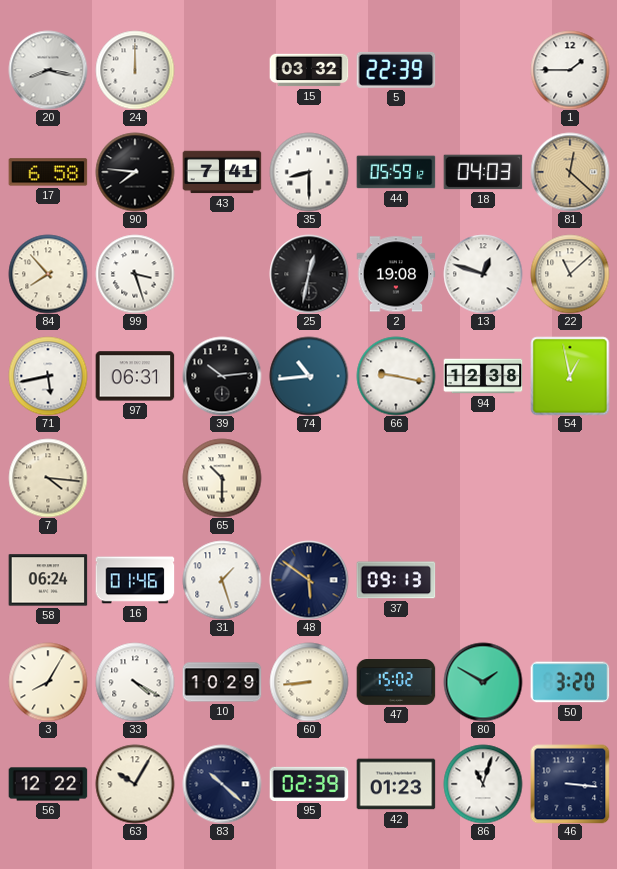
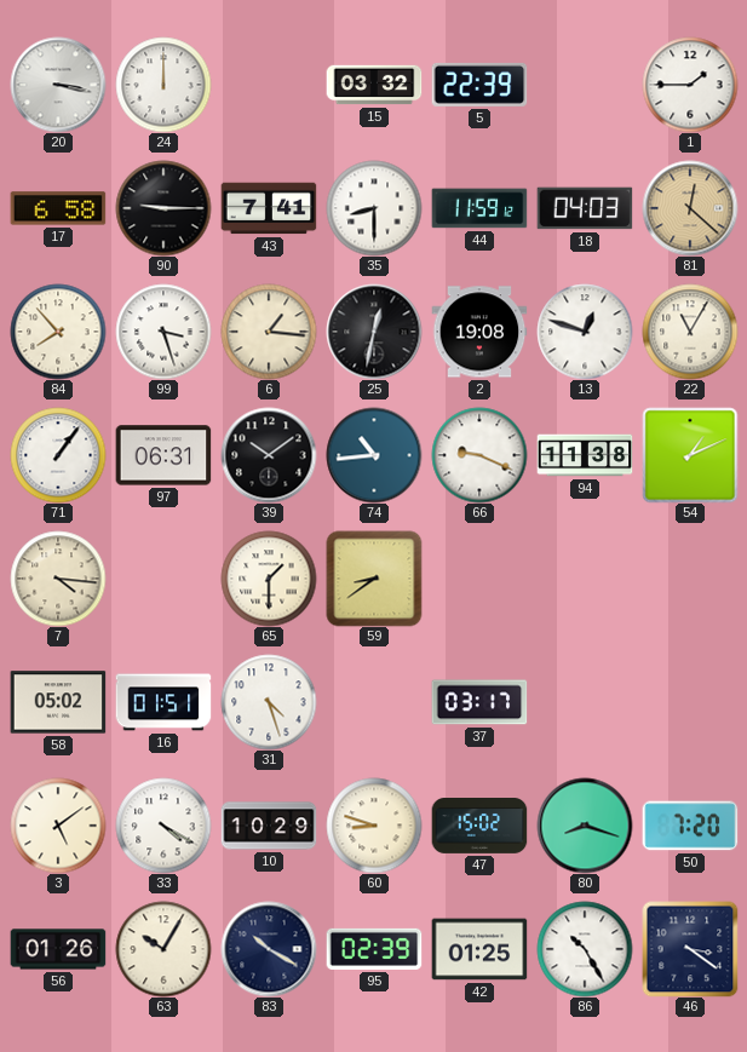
20: 8:17 -> 3:17
90: 7:46 -> 9:15
44: 05:59 -> 11:59
6: none -> 1:16
22: 11:08 -> 11:05
71: 5:43 -> 1:06
39: 10:14 -> 10:09
66: 9:17 -> 9:19
94: 12:38 -> 11:38
54: 12:58 -> 1:11
65: 10:30 -> 1:30
59: none -> 8:39
58: 06:24 -> 05:02
16: 01:46 -> 01:51
31: 1:27 -> 4:27
48: 5:51 -> none
37: 09:13 -> 03:17
3: 8:05 -> 5:09
60: 8:44 -> 8:48
80: 1:50 -> 8:18
50: 3:20 -> 7:20
56: 12:22 -> 01:26
83: 10:22 -> 10:20
42: 01:23 -> 01:25
86: 11:03 -> 10:25
46: 3:16 -> 3:21
